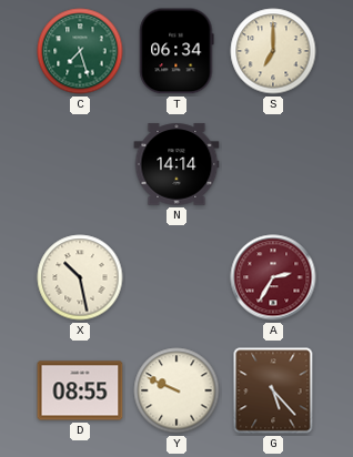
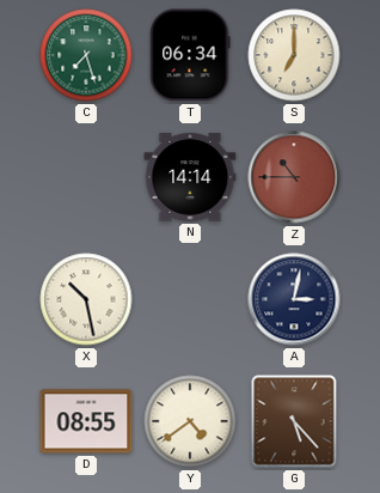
Z: none -> 10:45
A: 2:35 -> 3:02
A dial: burgundy -> navy
Y: 9:49 -> 4:39
